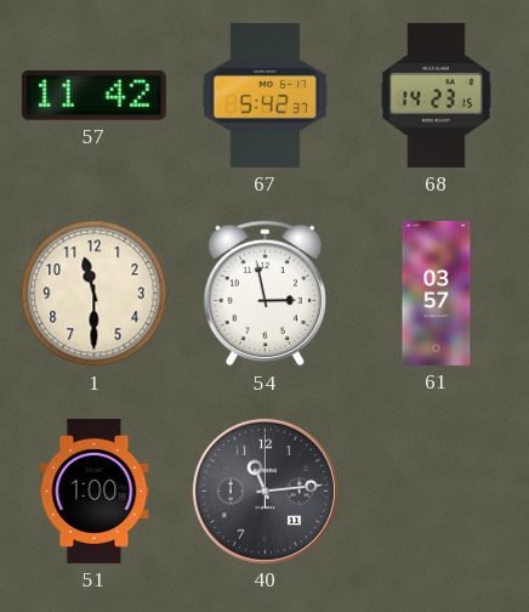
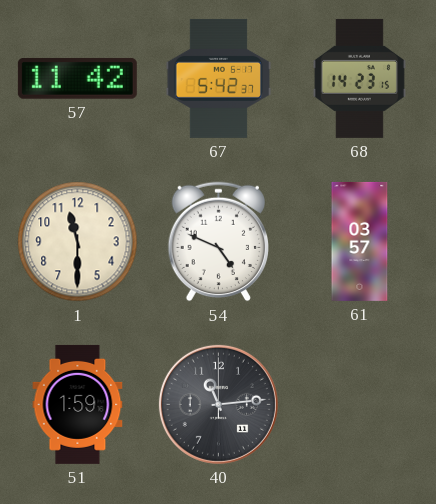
54: 2:58 -> 4:49
51: 1:00 -> 1:59
